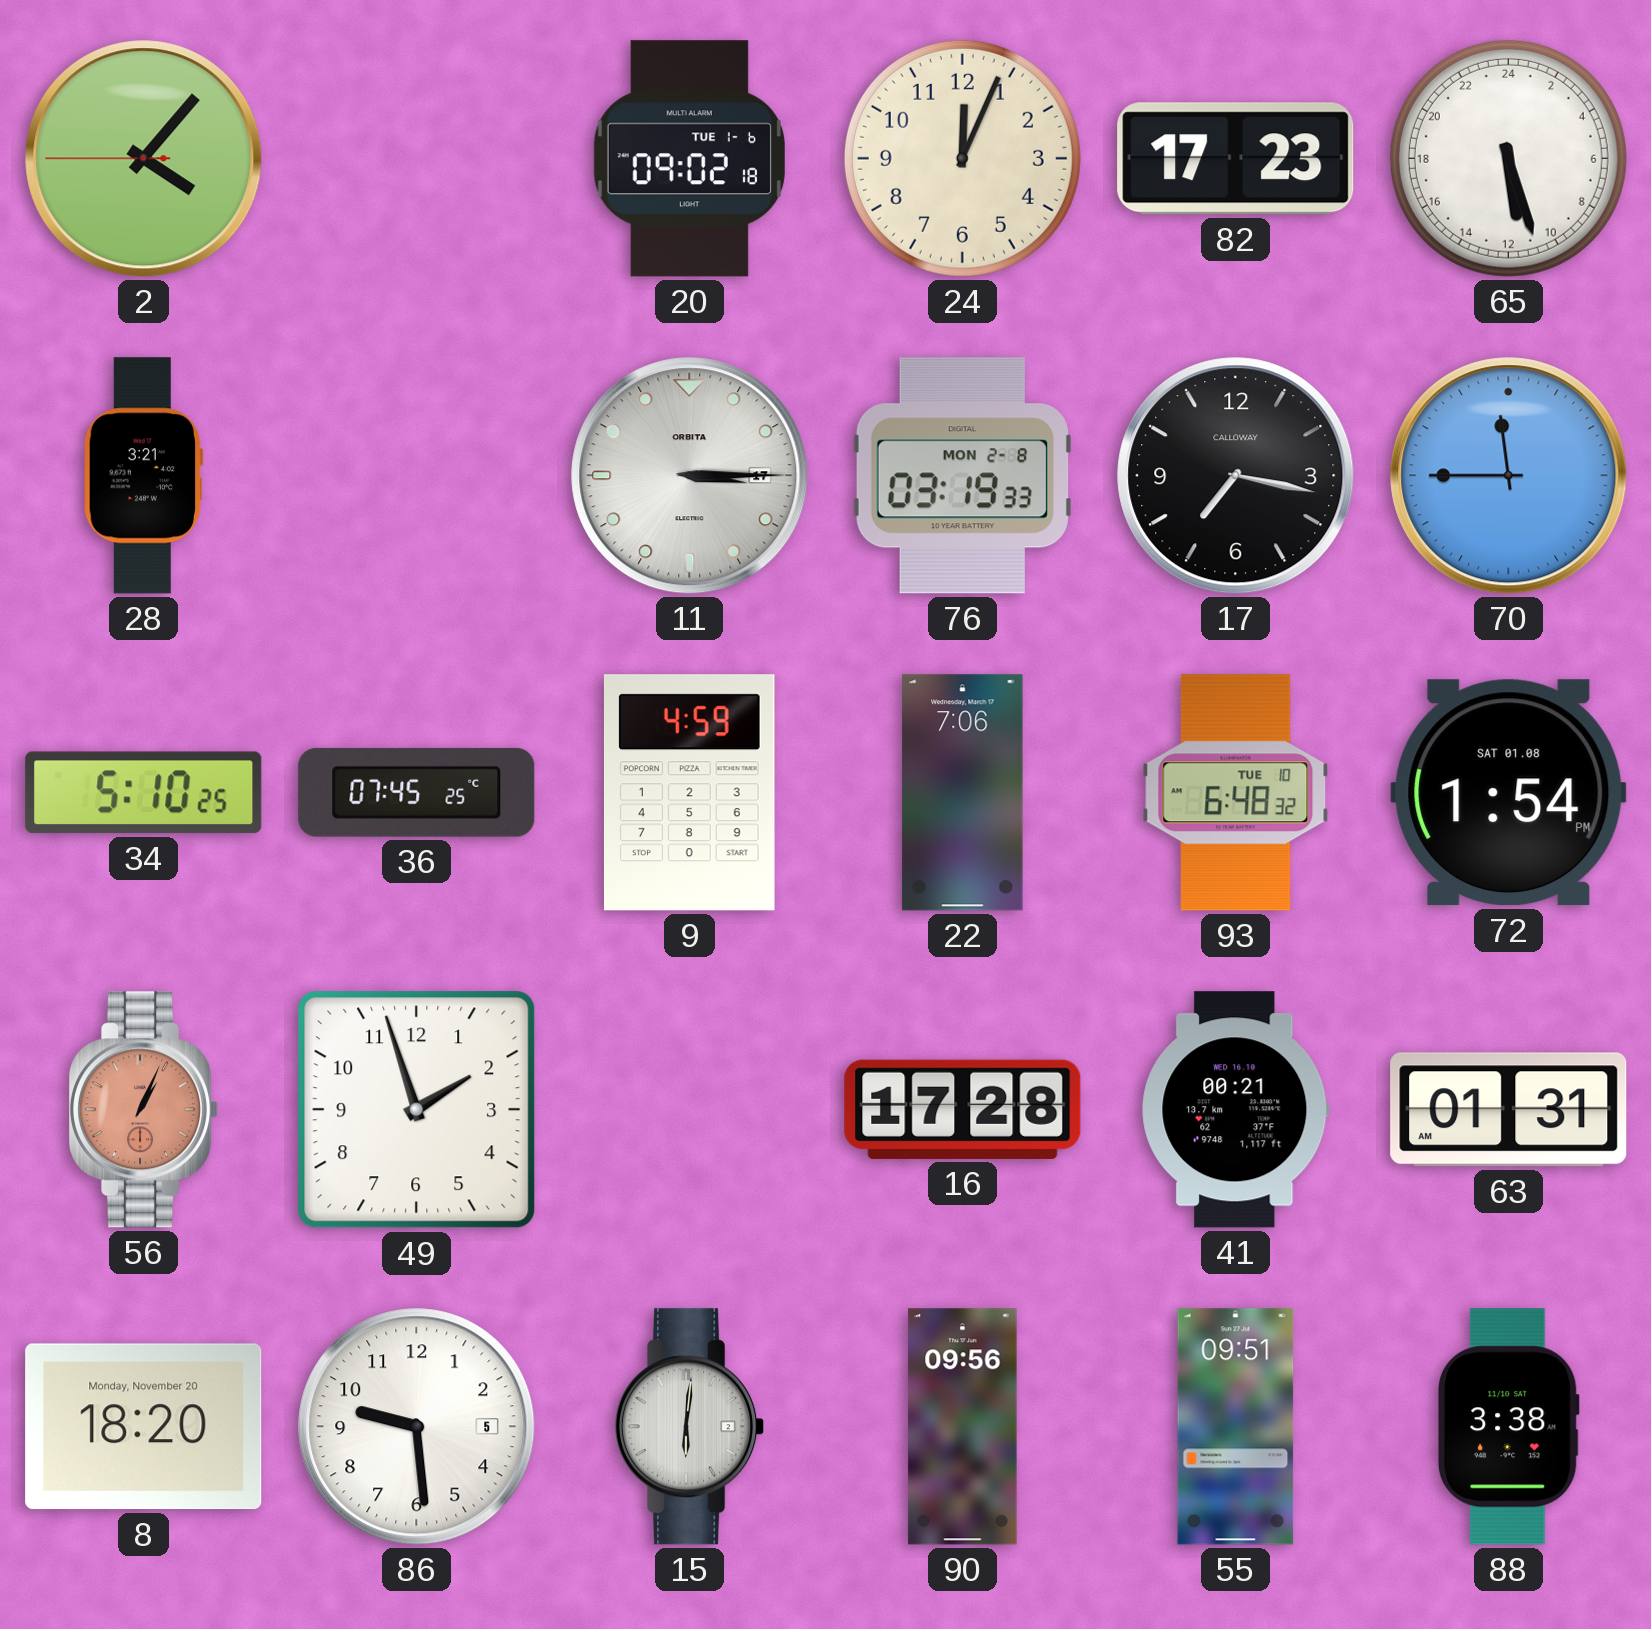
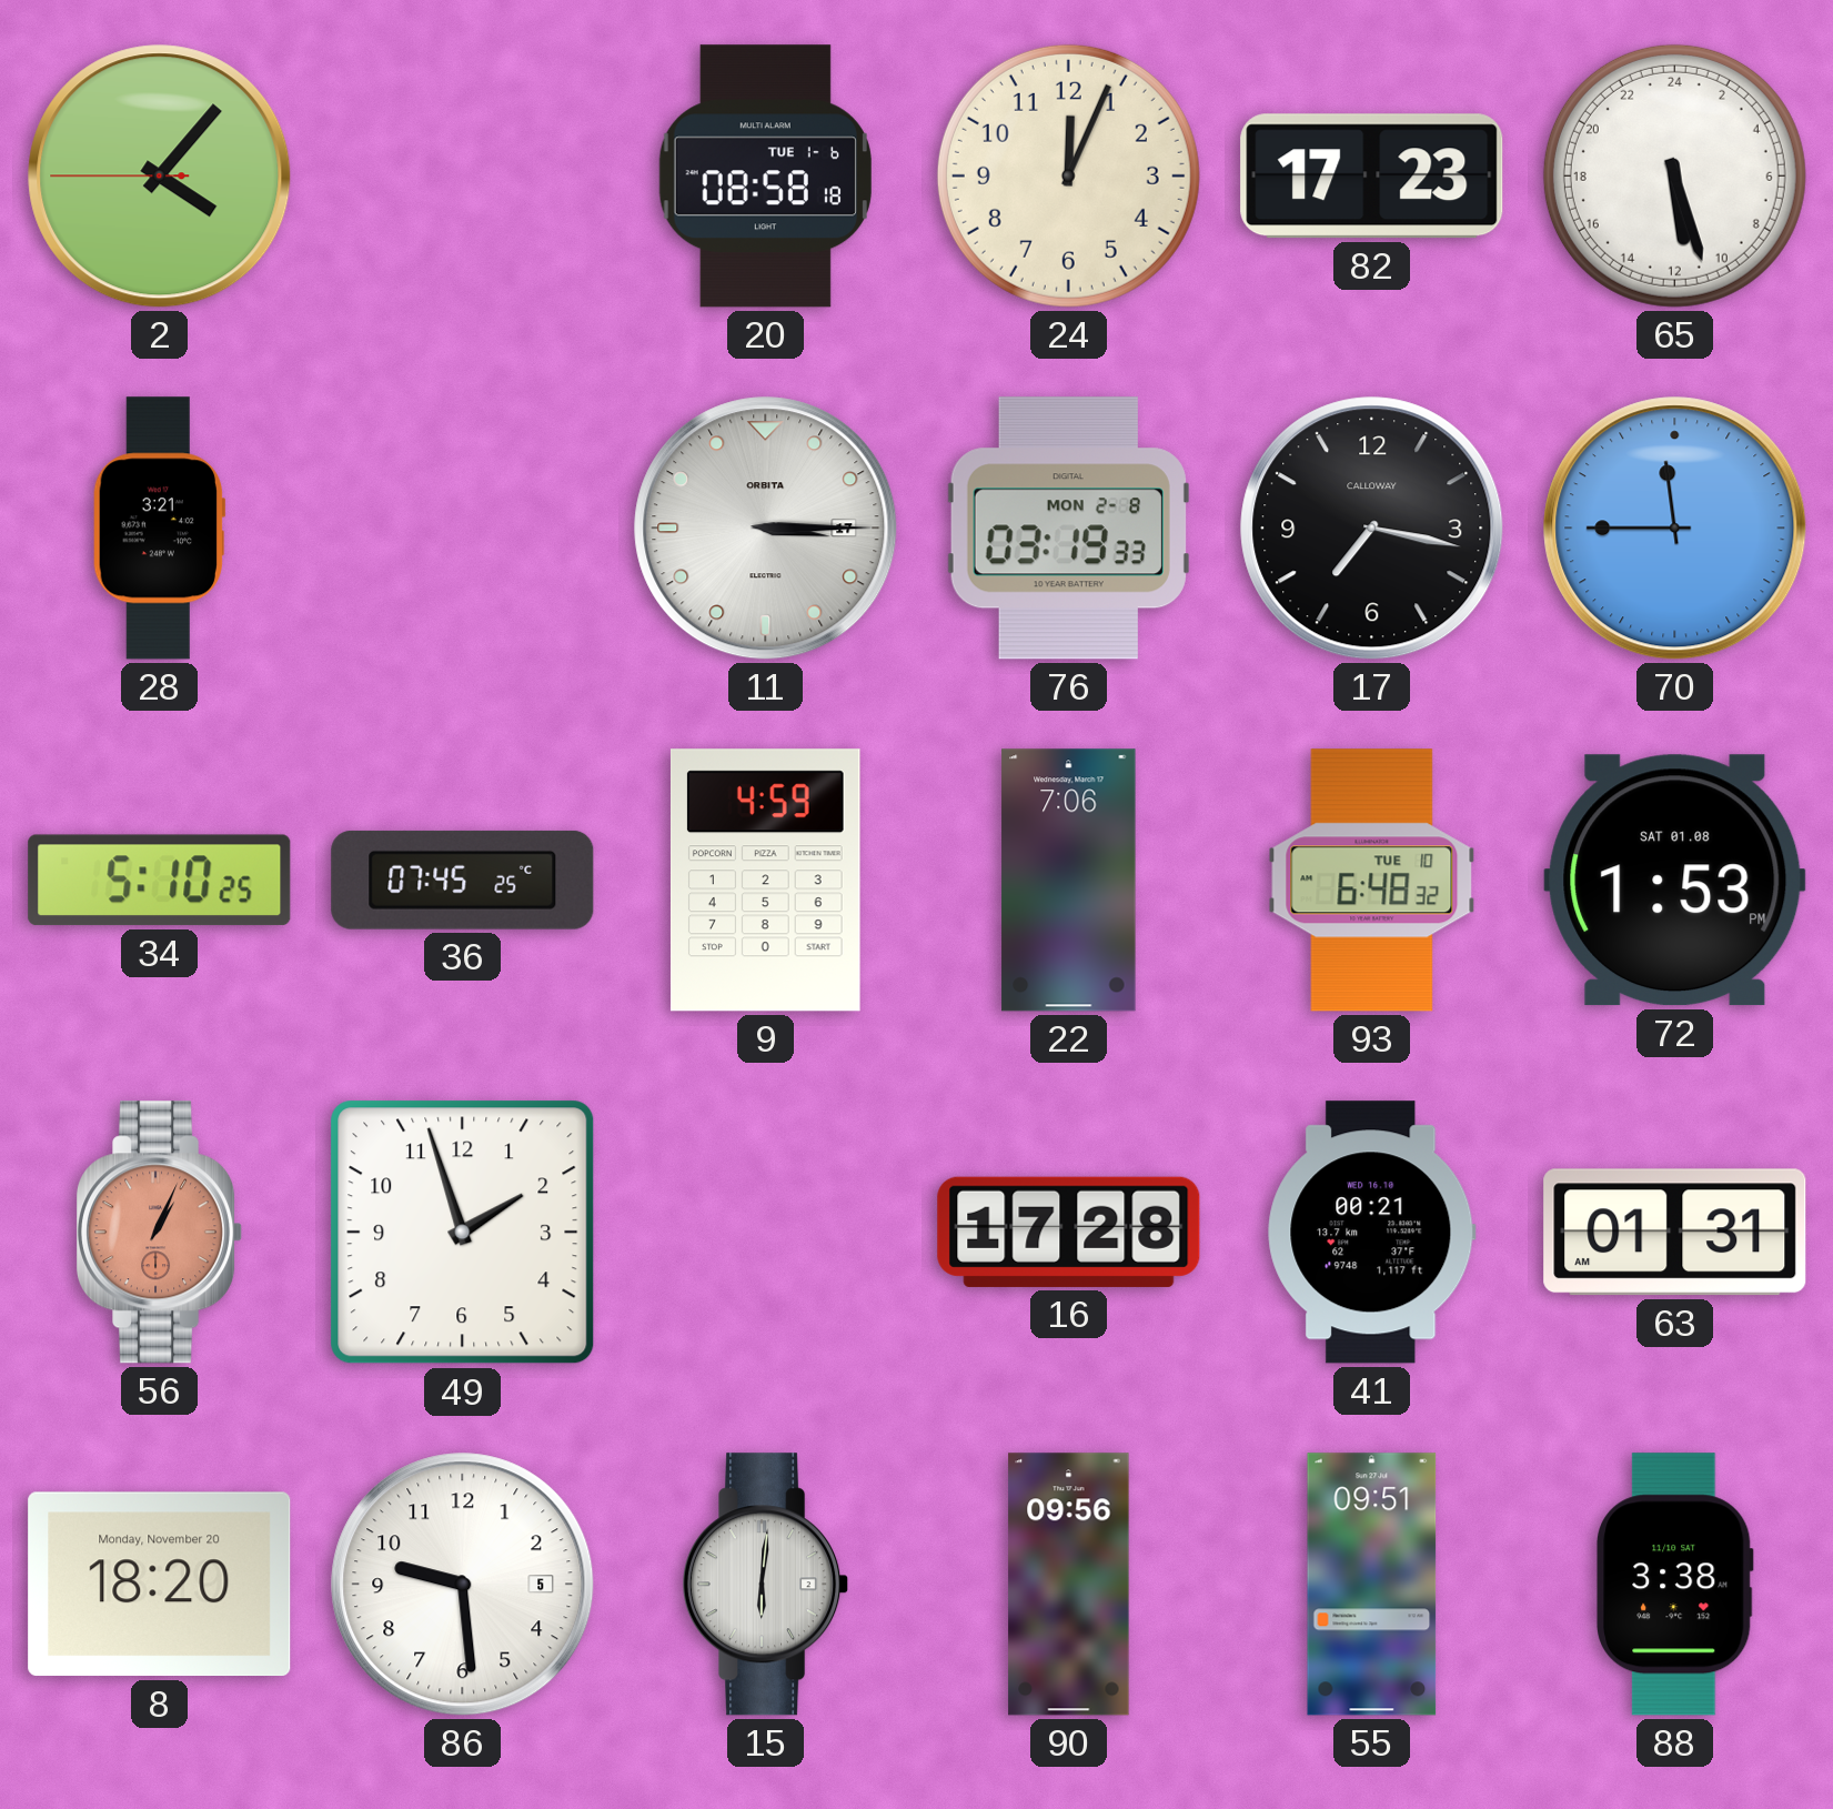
20: 09:02 -> 08:58
72: 1:54 -> 1:53
